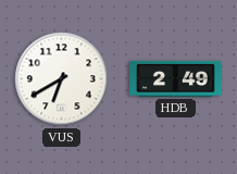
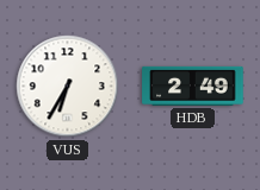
VUS: 6:40 -> 6:35
